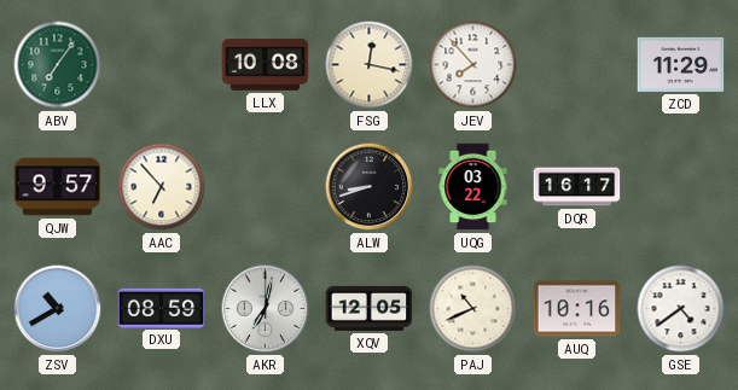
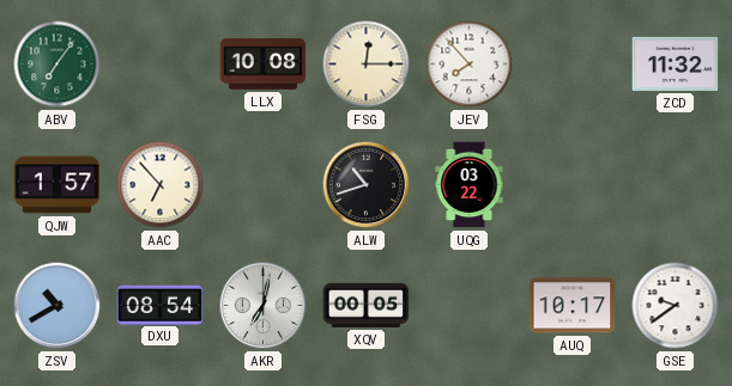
FSG: 12:17 -> 12:15
ZCD: 11:29 -> 11:32
QJW: 9:57 -> 1:57
ALW: 8:42 -> 10:42
DQR: 16:17 -> none
DXU: 08:59 -> 08:54
XQV: 12:05 -> 00:05
PAJ: 10:41 -> none
AUQ: 10:16 -> 10:17
GSE: 4:39 -> 9:39
